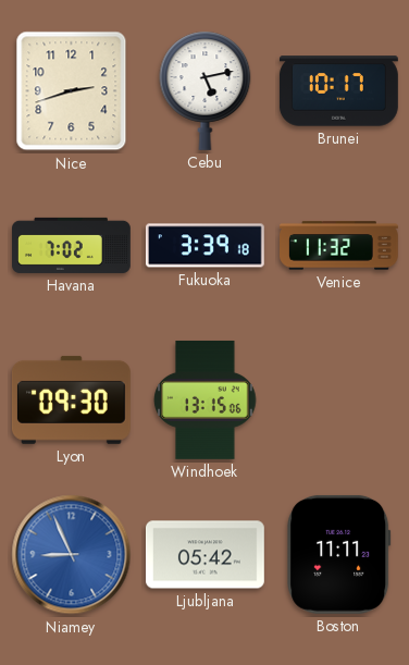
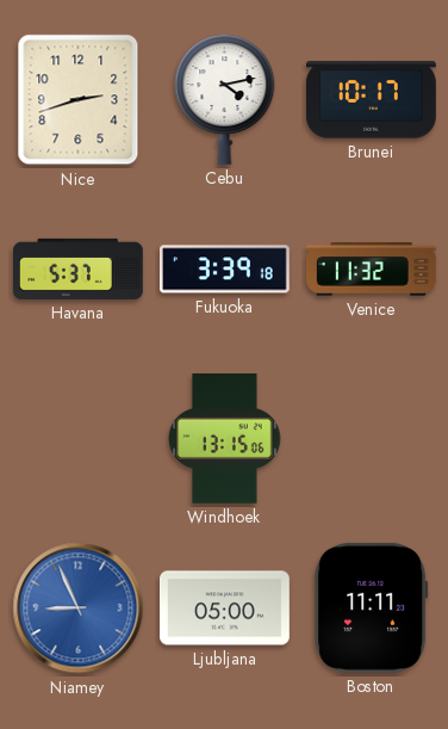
Cebu: 5:13 -> 4:13
Havana: 7:02 -> 5:37
Lyon: 09:30 -> none
Ljubljana: 05:42 -> 05:00
